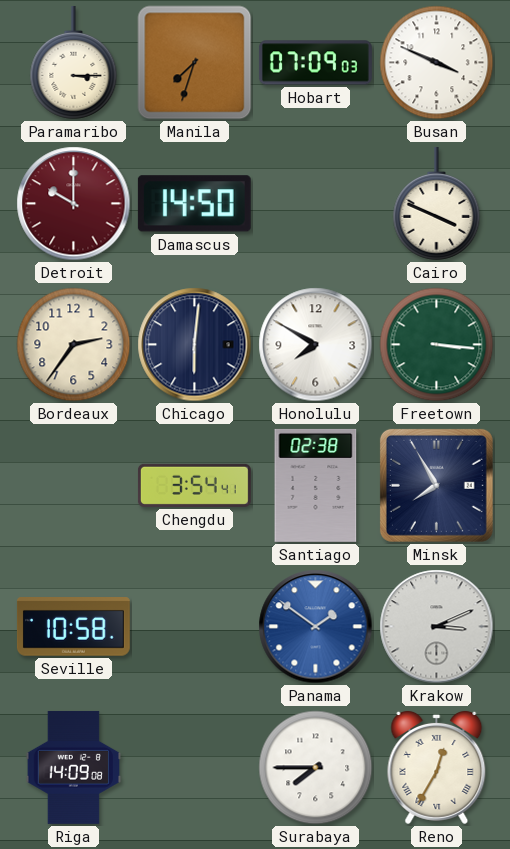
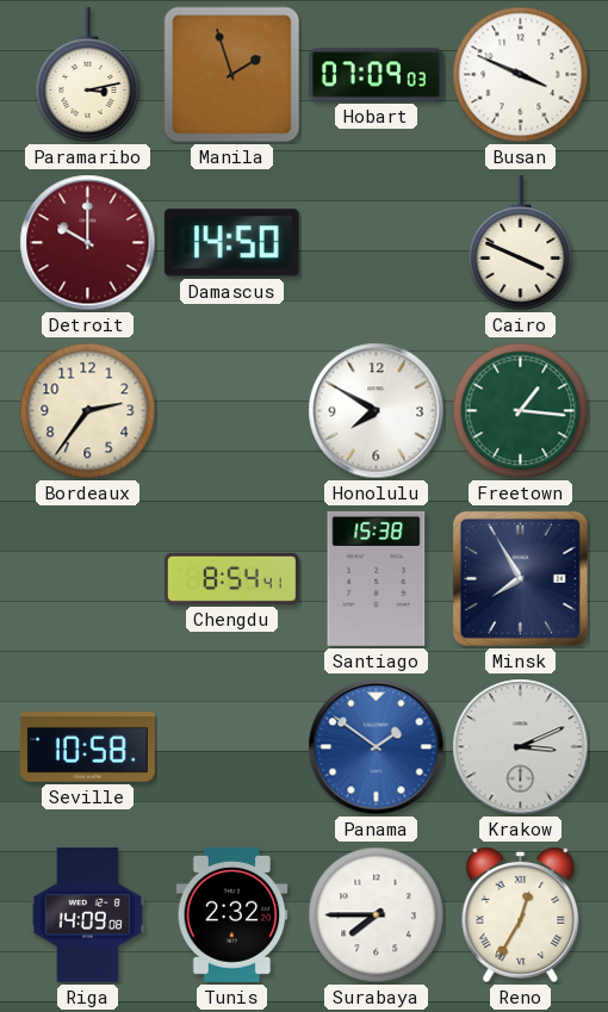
Paramaribo: 3:15 -> 3:13
Manila: 7:33 -> 1:57
Chicago: 6:01 -> none
Freetown: 3:16 -> 1:16
Chengdu: 3:54 -> 8:54
Santiago: 02:38 -> 15:38
Tunis: none -> 2:32
